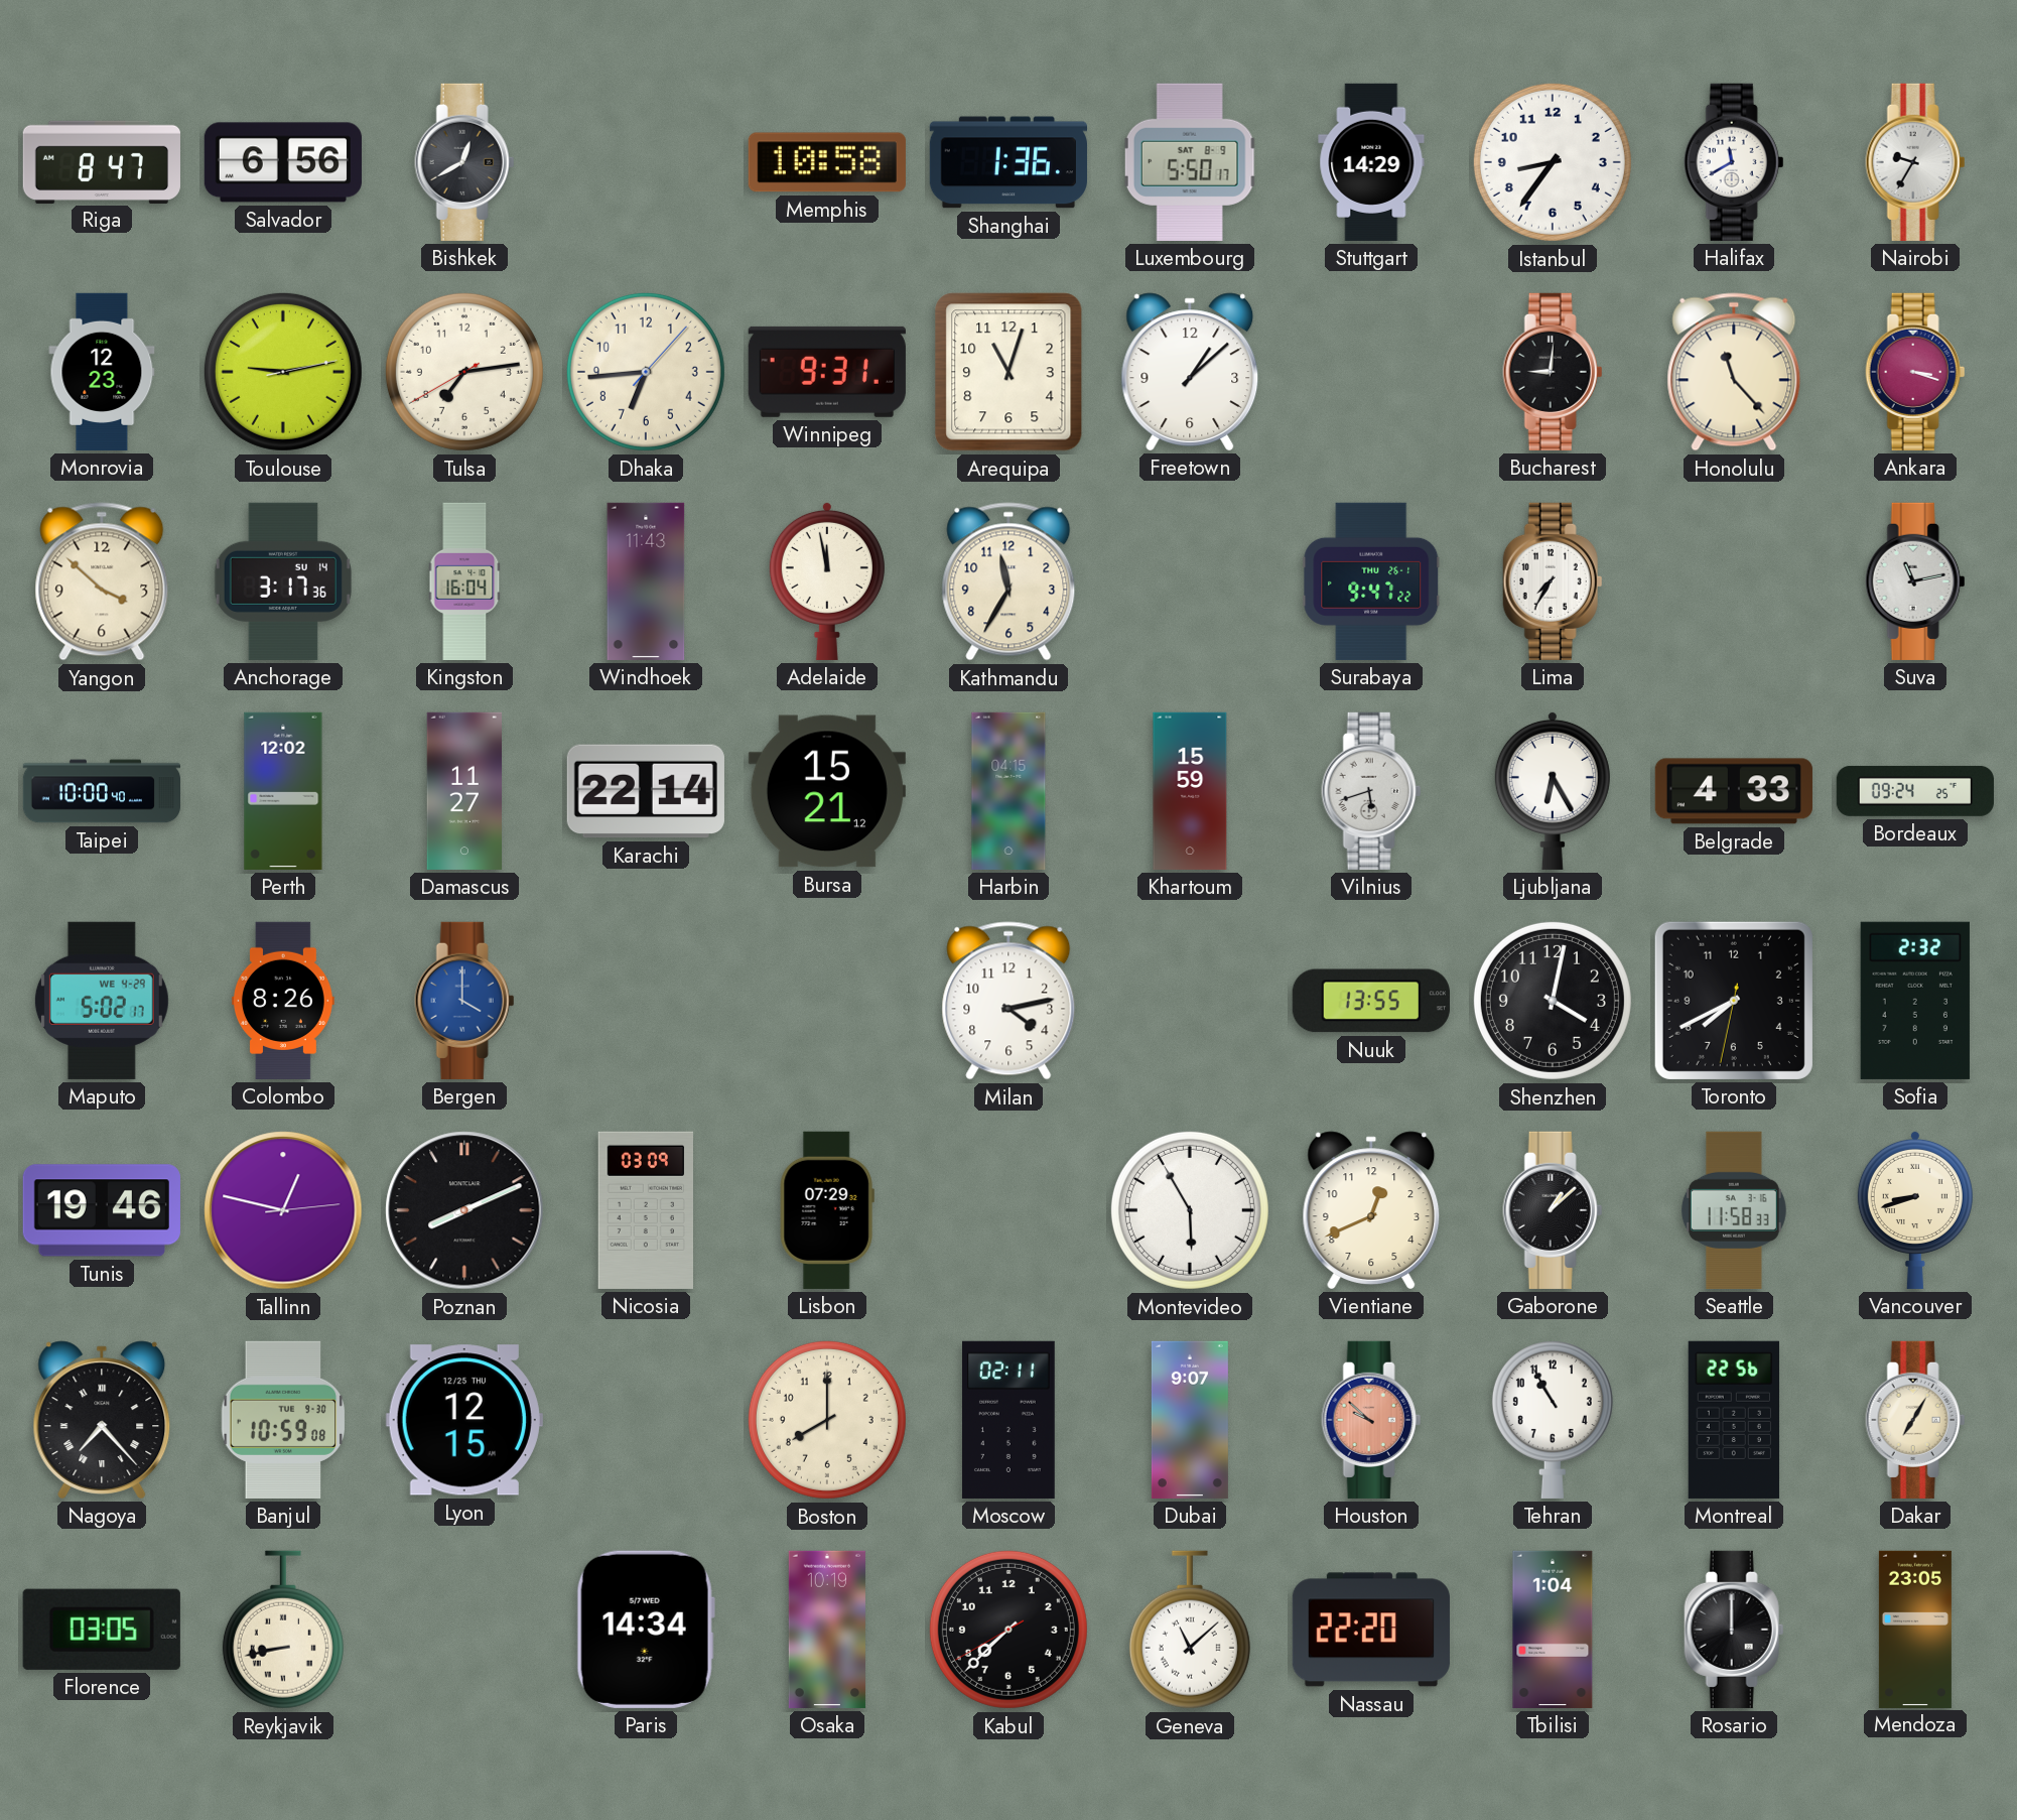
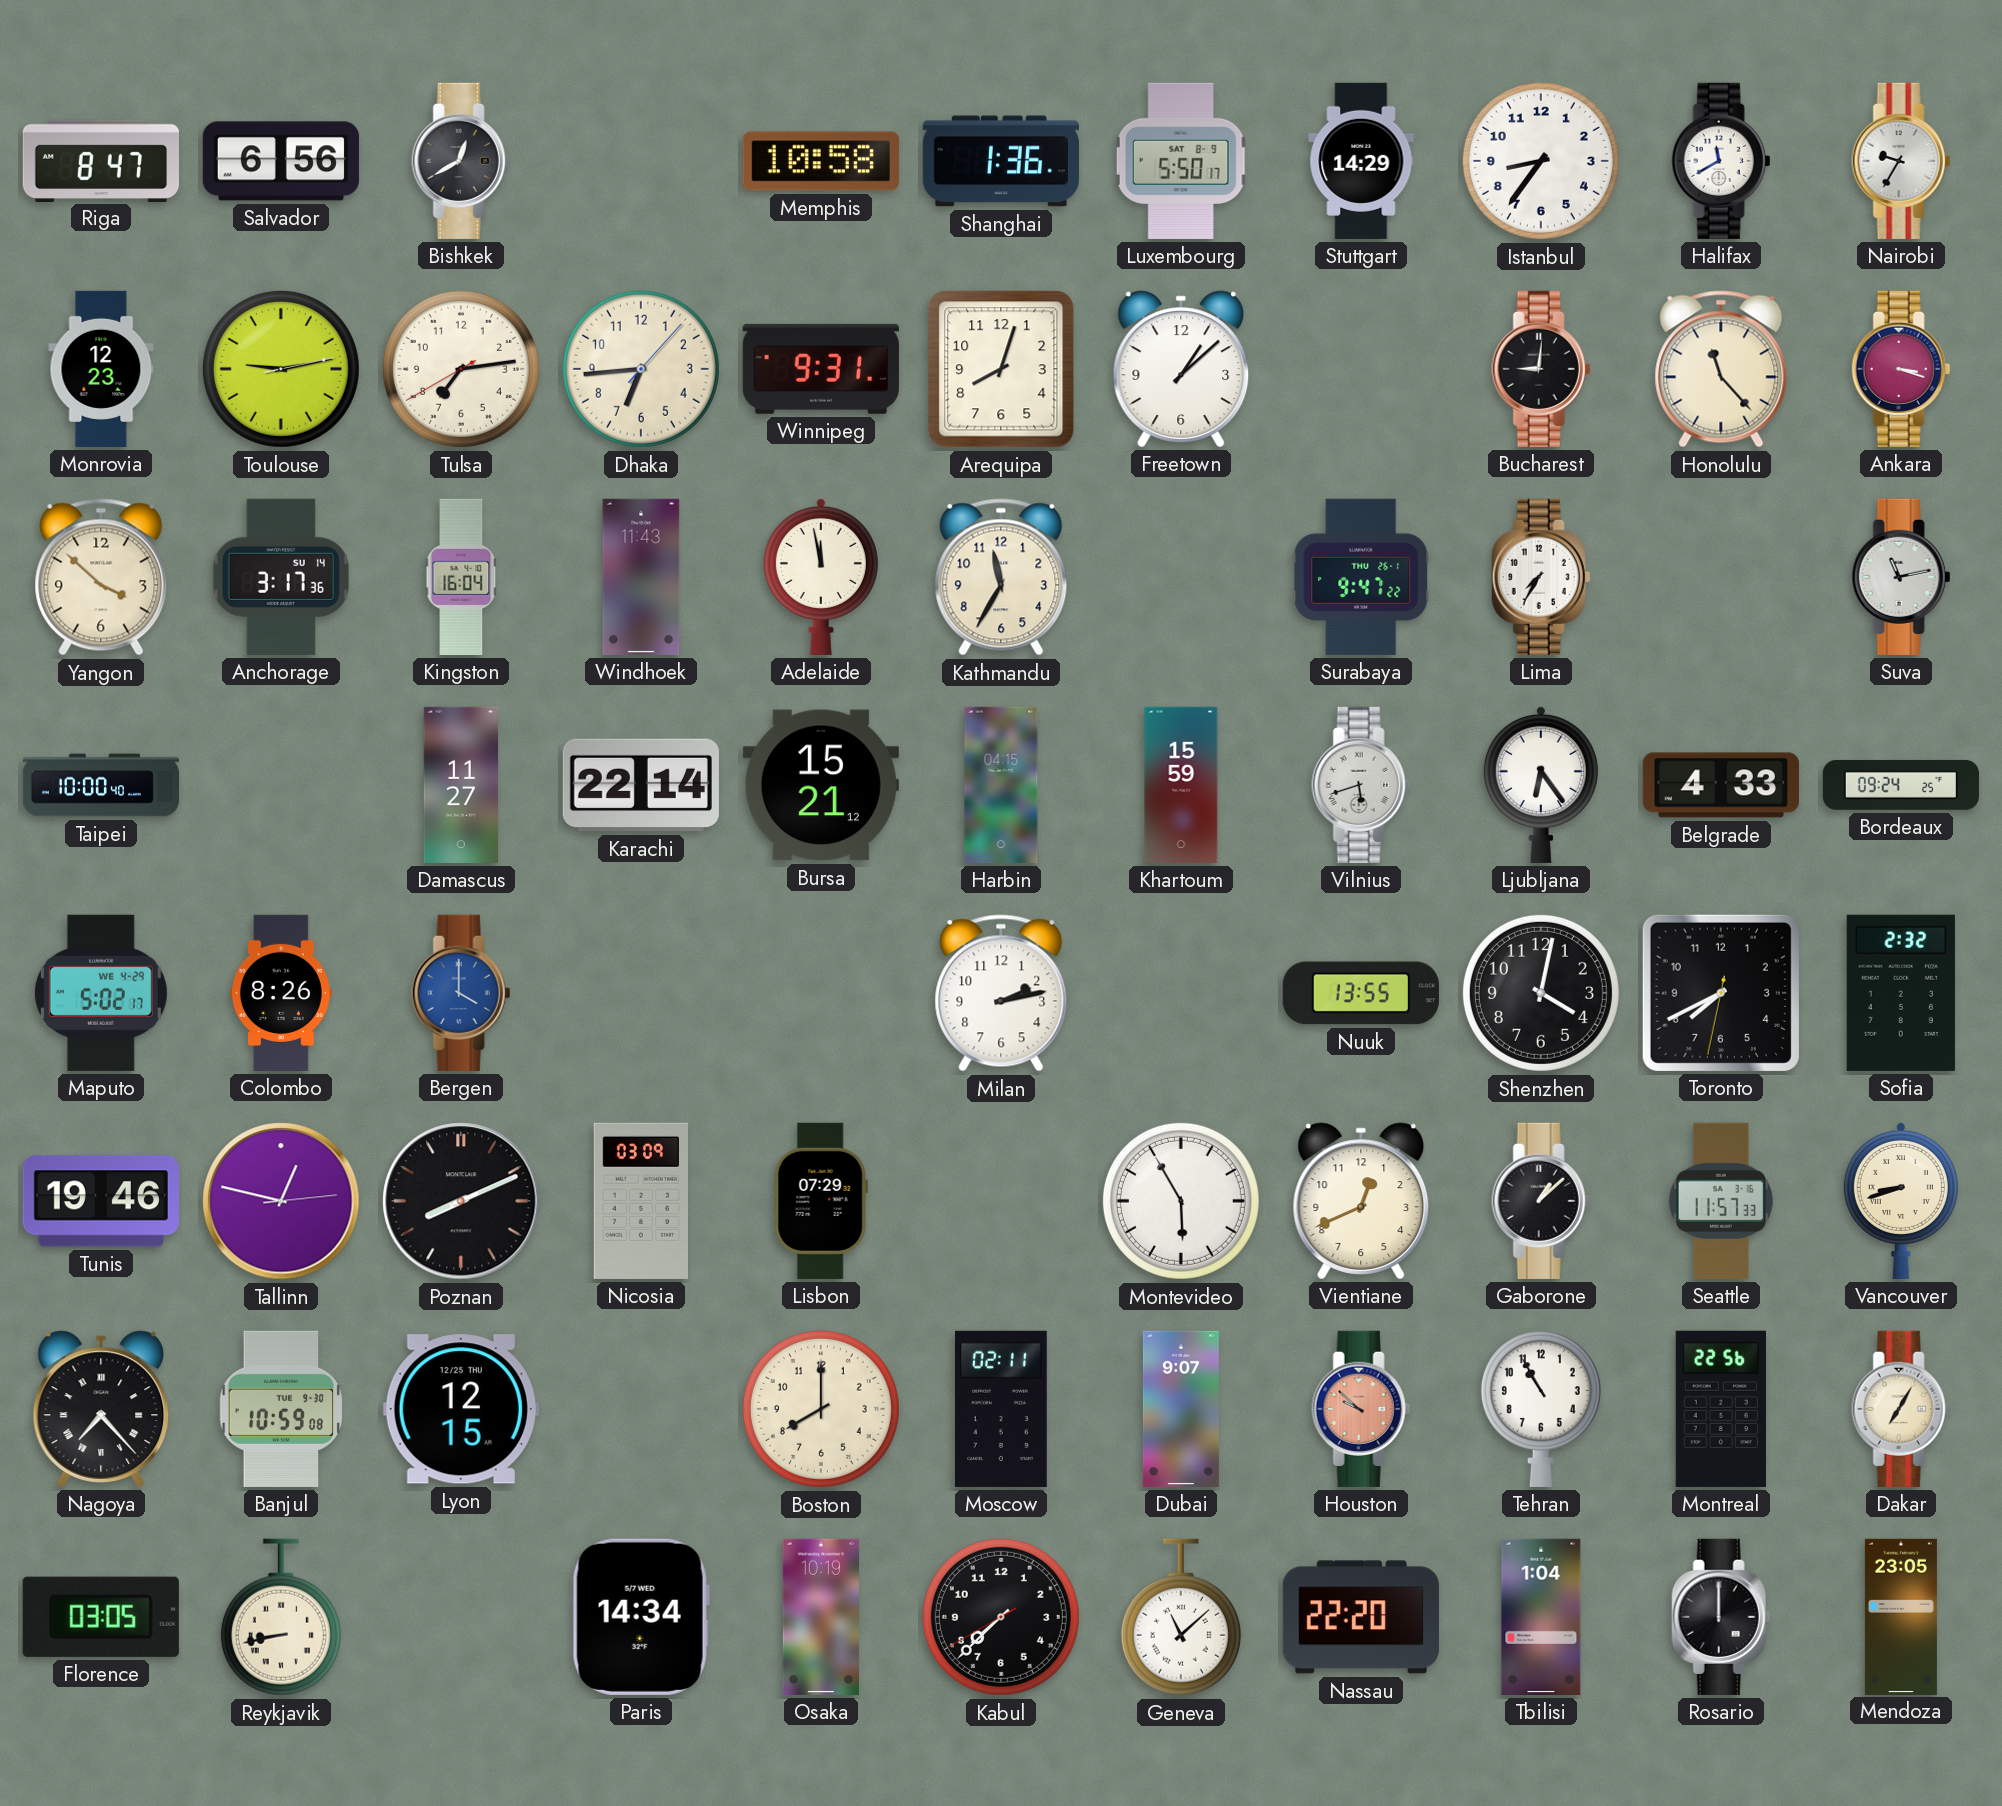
Arequipa: 11:03 -> 8:03
Perth: 12:02 -> none
Ljubljana: 6:25 -> 6:24
Milan: 4:13 -> 2:13
Seattle: 11:58 -> 11:57
